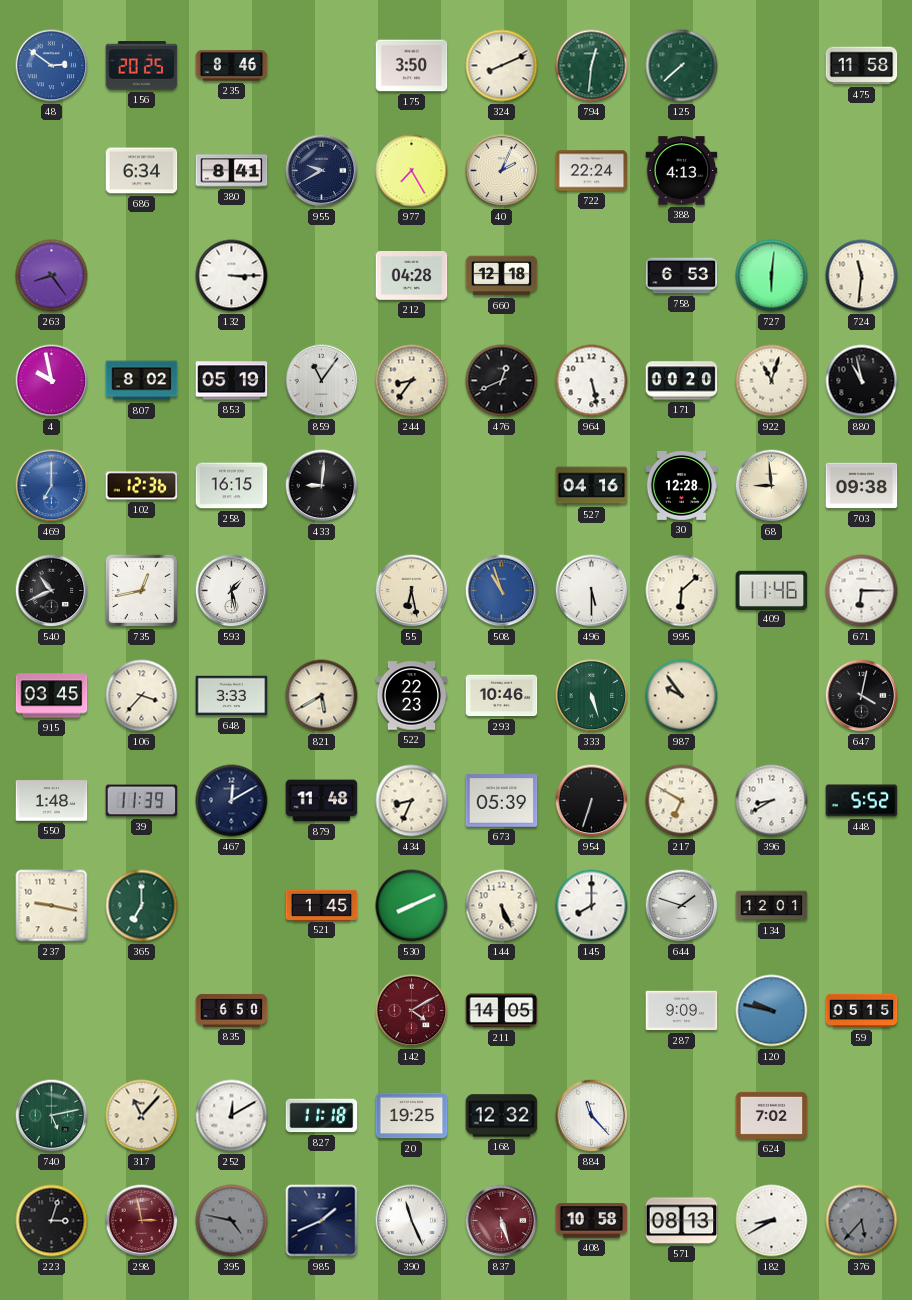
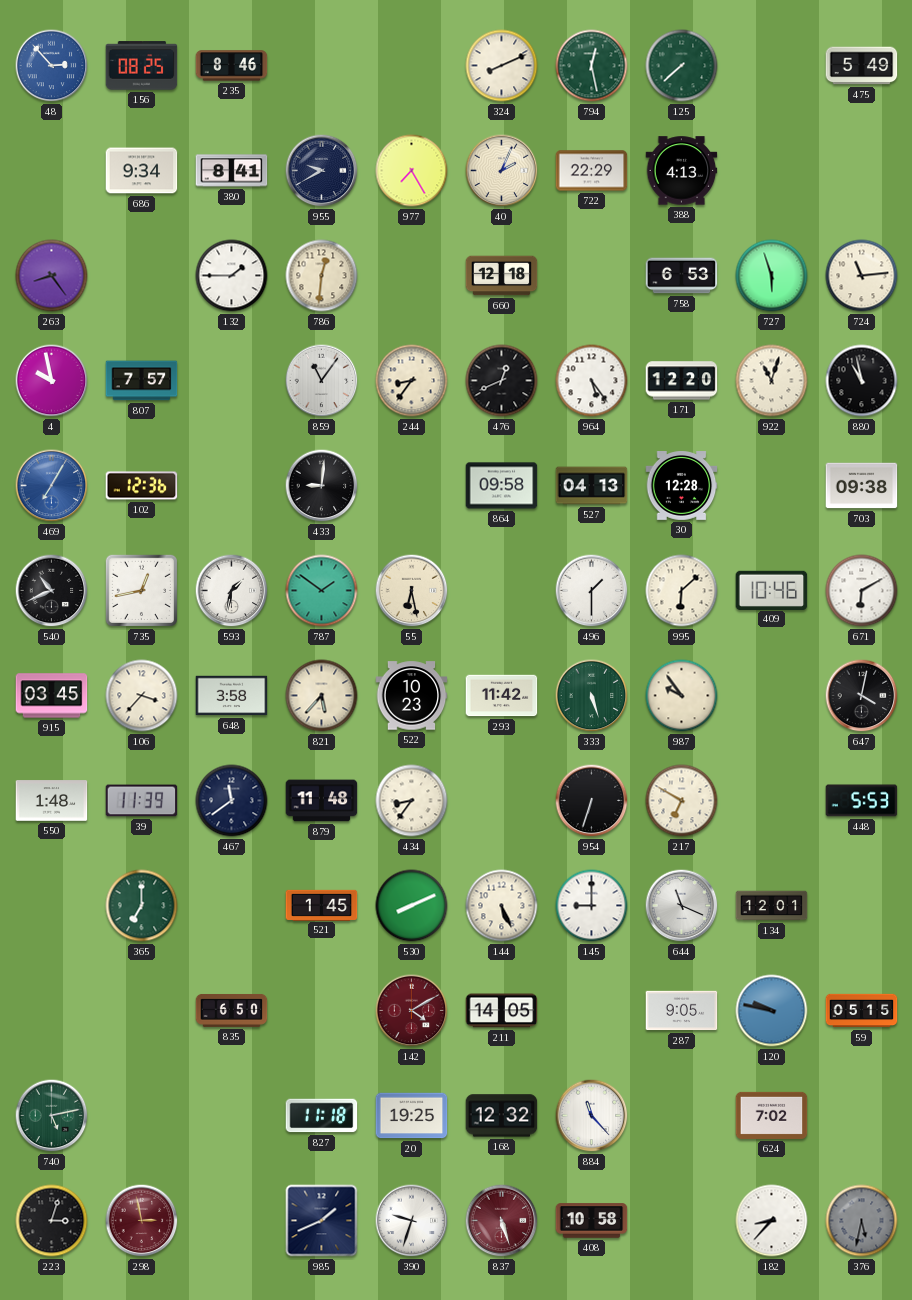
48: 2:51 -> 2:53
156: 20:25 -> 08:25
175: 3:50 -> none
794: 12:31 -> 12:28
475: 11:58 -> 5:49
686: 6:34 -> 9:34
722: 22:24 -> 22:29
132: 3:15 -> 1:45
786: none -> 12:31
212: 04:28 -> none
727: 6:01 -> 5:57
724: 11:31 -> 11:14
807: 8:02 -> 7:57
853: 05:19 -> none
964: 5:28 -> 5:24
171: 00:20 -> 12:20
469: 7:00 -> 7:05
258: 16:15 -> none
864: none -> 09:58
527: 04:16 -> 04:13
68: 8:59 -> none
593: 1:28 -> 1:32
787: none -> 1:51
508: 10:57 -> none
496: 5:30 -> 1:30
409: 11:46 -> 10:46
671: 6:15 -> 6:10
648: 3:33 -> 3:58
821: 5:40 -> 5:37
522: 22:23 -> 10:23
293: 10:46 -> 11:42
467: 12:10 -> 11:39
434: 8:34 -> 8:36
673: 05:39 -> none
396: 8:40 -> none
448: 5:52 -> 5:53
237: 9:17 -> none
145: 8:00 -> 9:00
644: 1:48 -> 11:19
287: 9:09 -> 9:05
317: 11:07 -> none
252: 12:10 -> none
395: 4:47 -> none
390: 11:26 -> 9:33
571: 08:13 -> none
182: 8:40 -> 8:37
376: 5:37 -> 5:32
